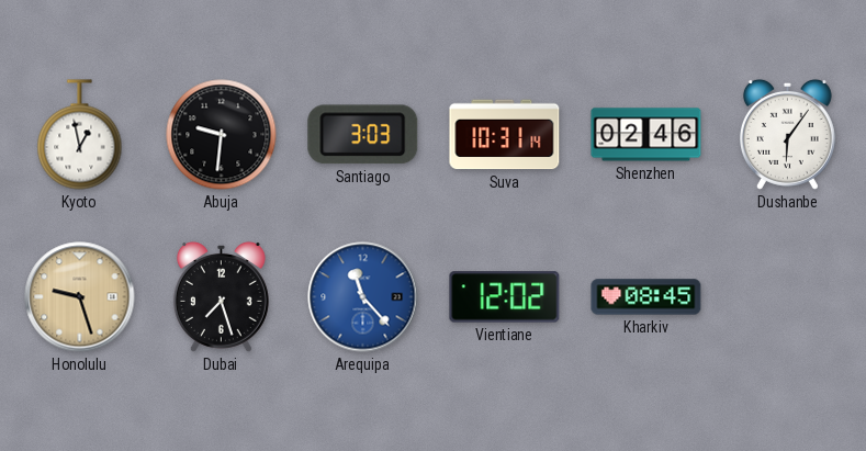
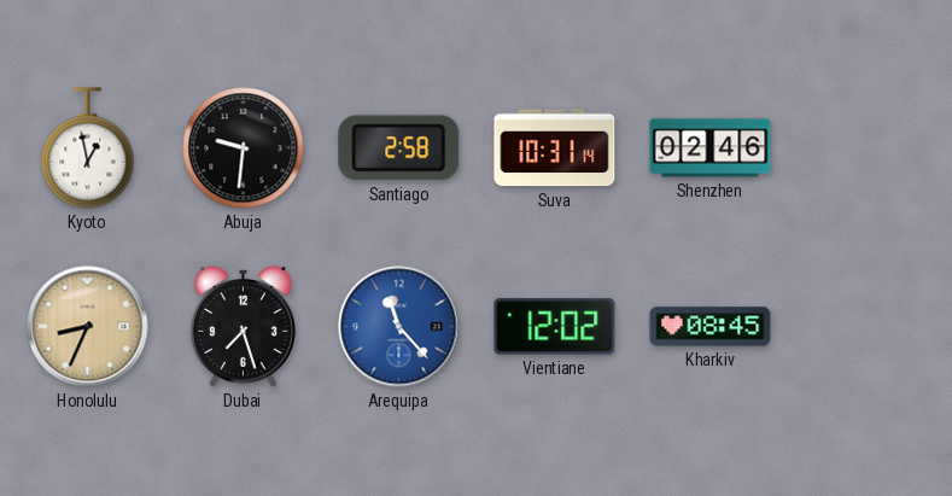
Santiago: 3:03 -> 2:58
Dushanbe: 6:06 -> none
Honolulu: 9:27 -> 8:34
